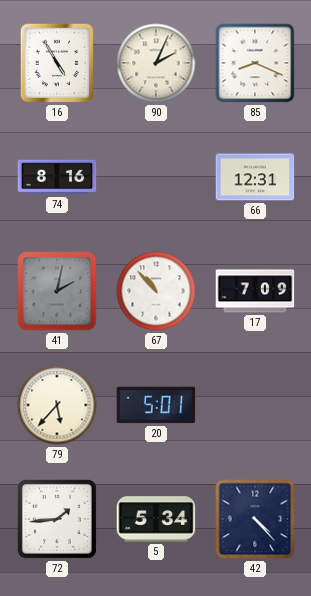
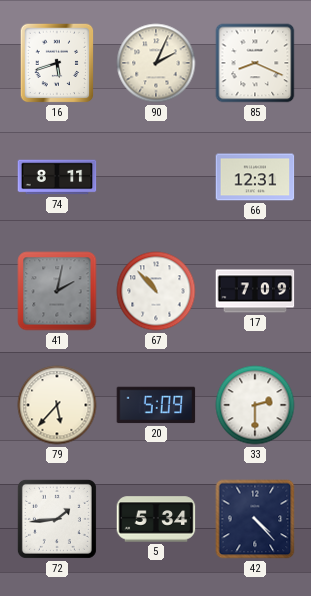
16: 4:55 -> 5:42
74: 8:16 -> 8:11
20: 5:01 -> 5:09
33: none -> 2:30
